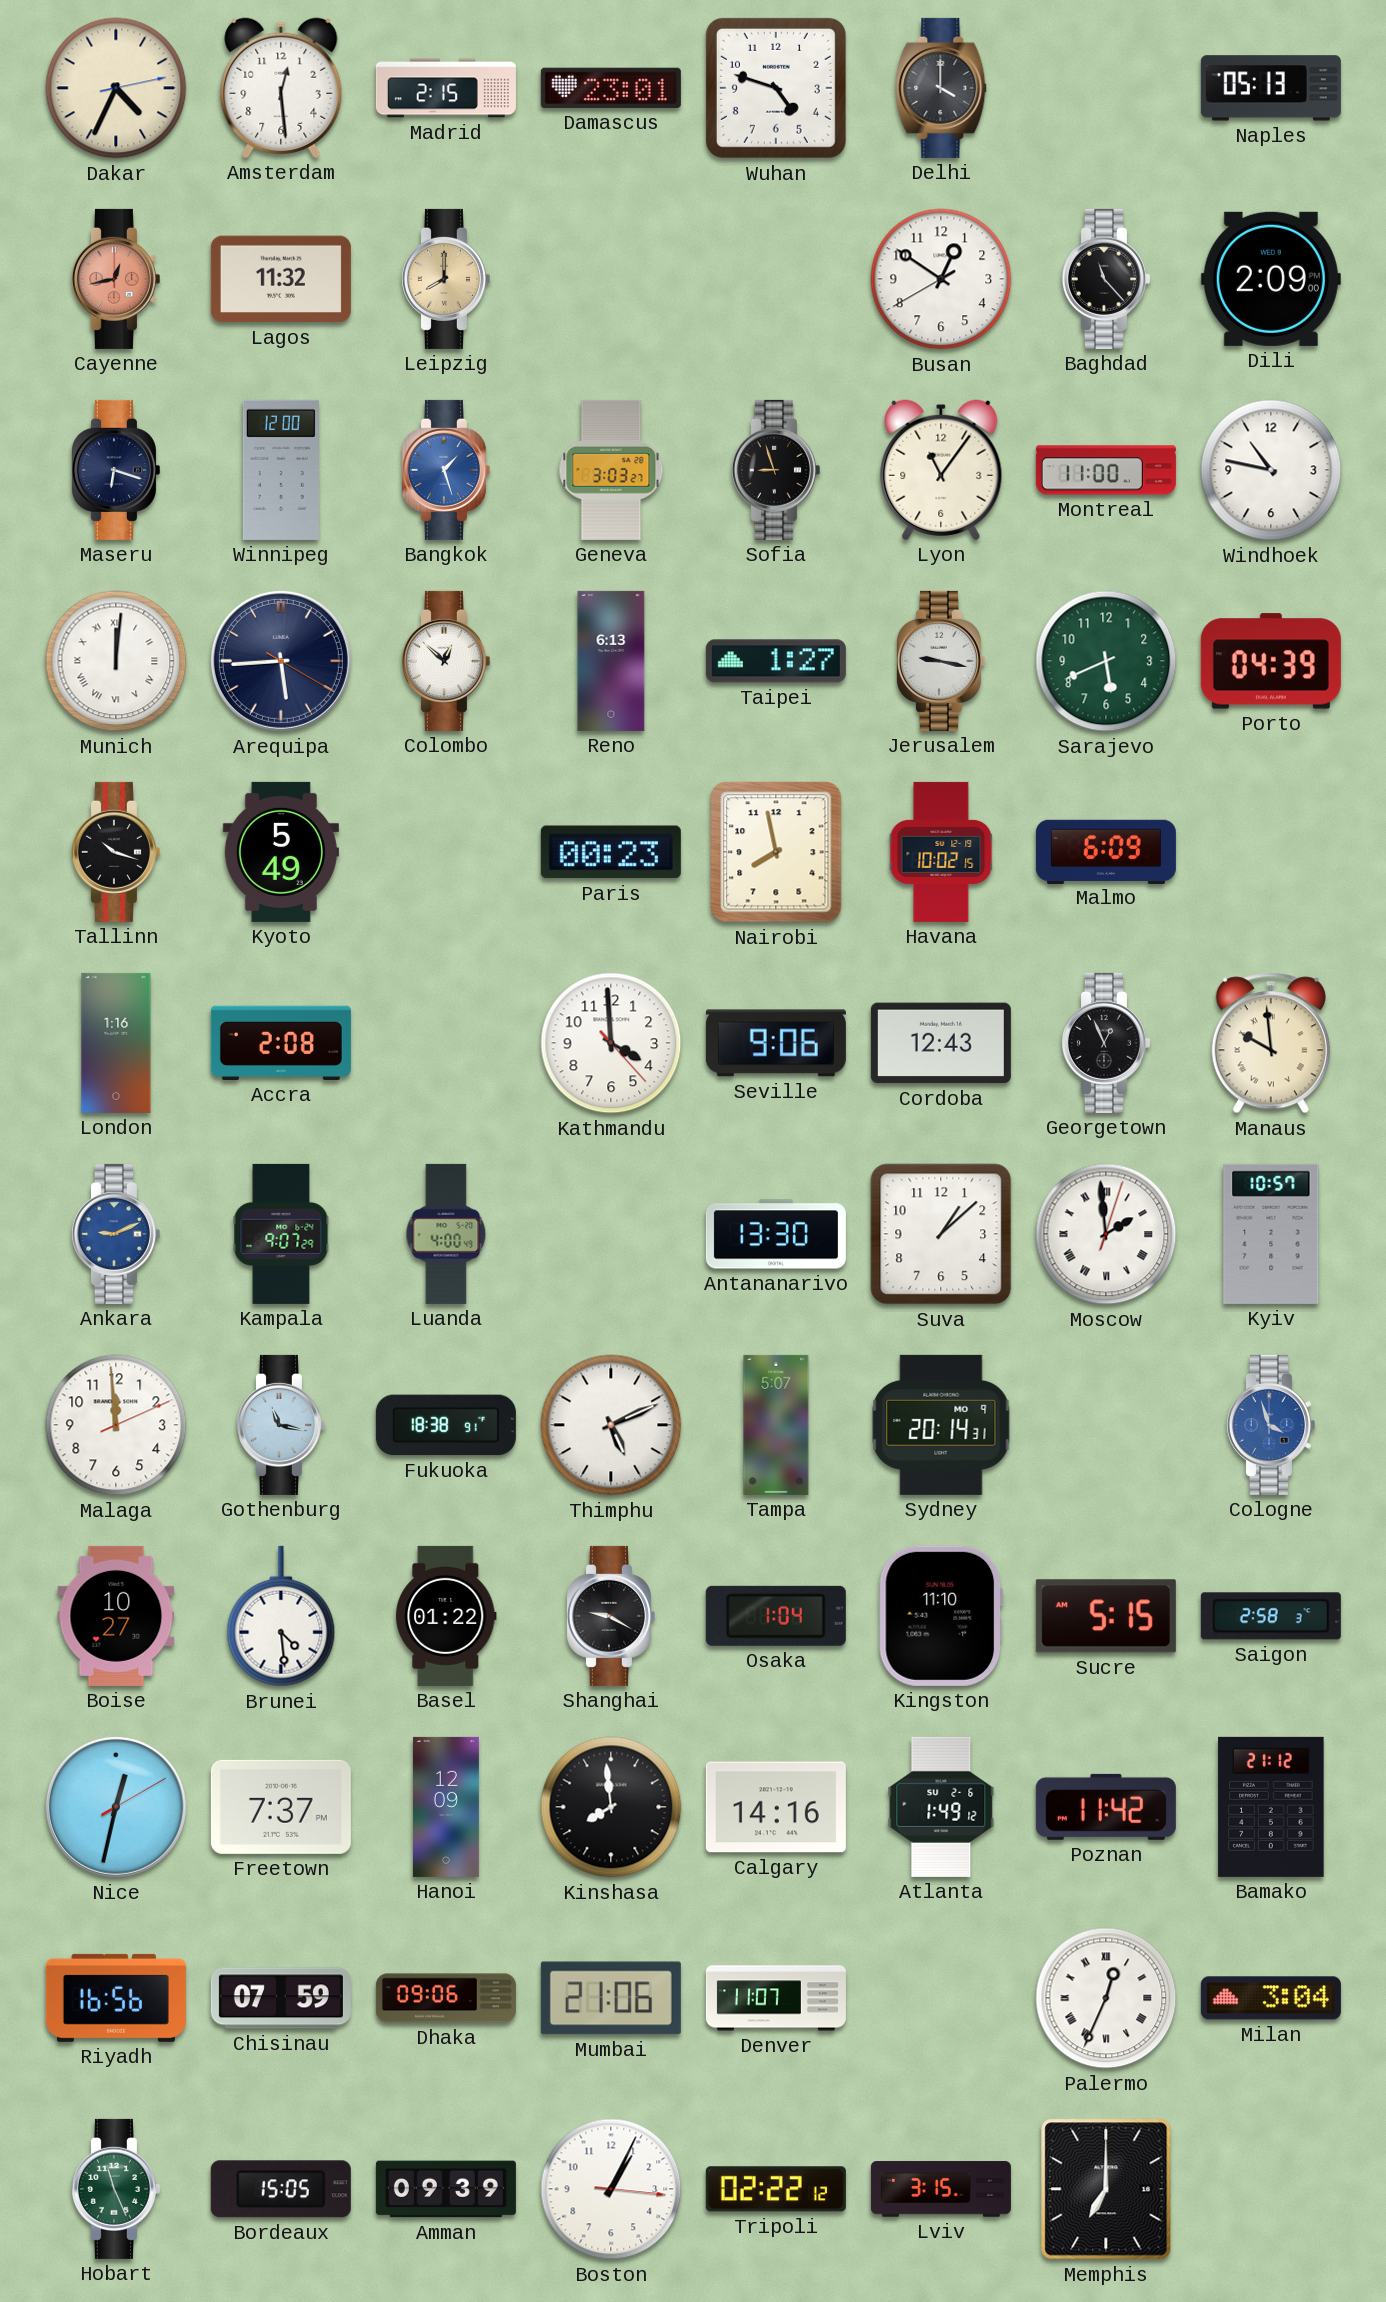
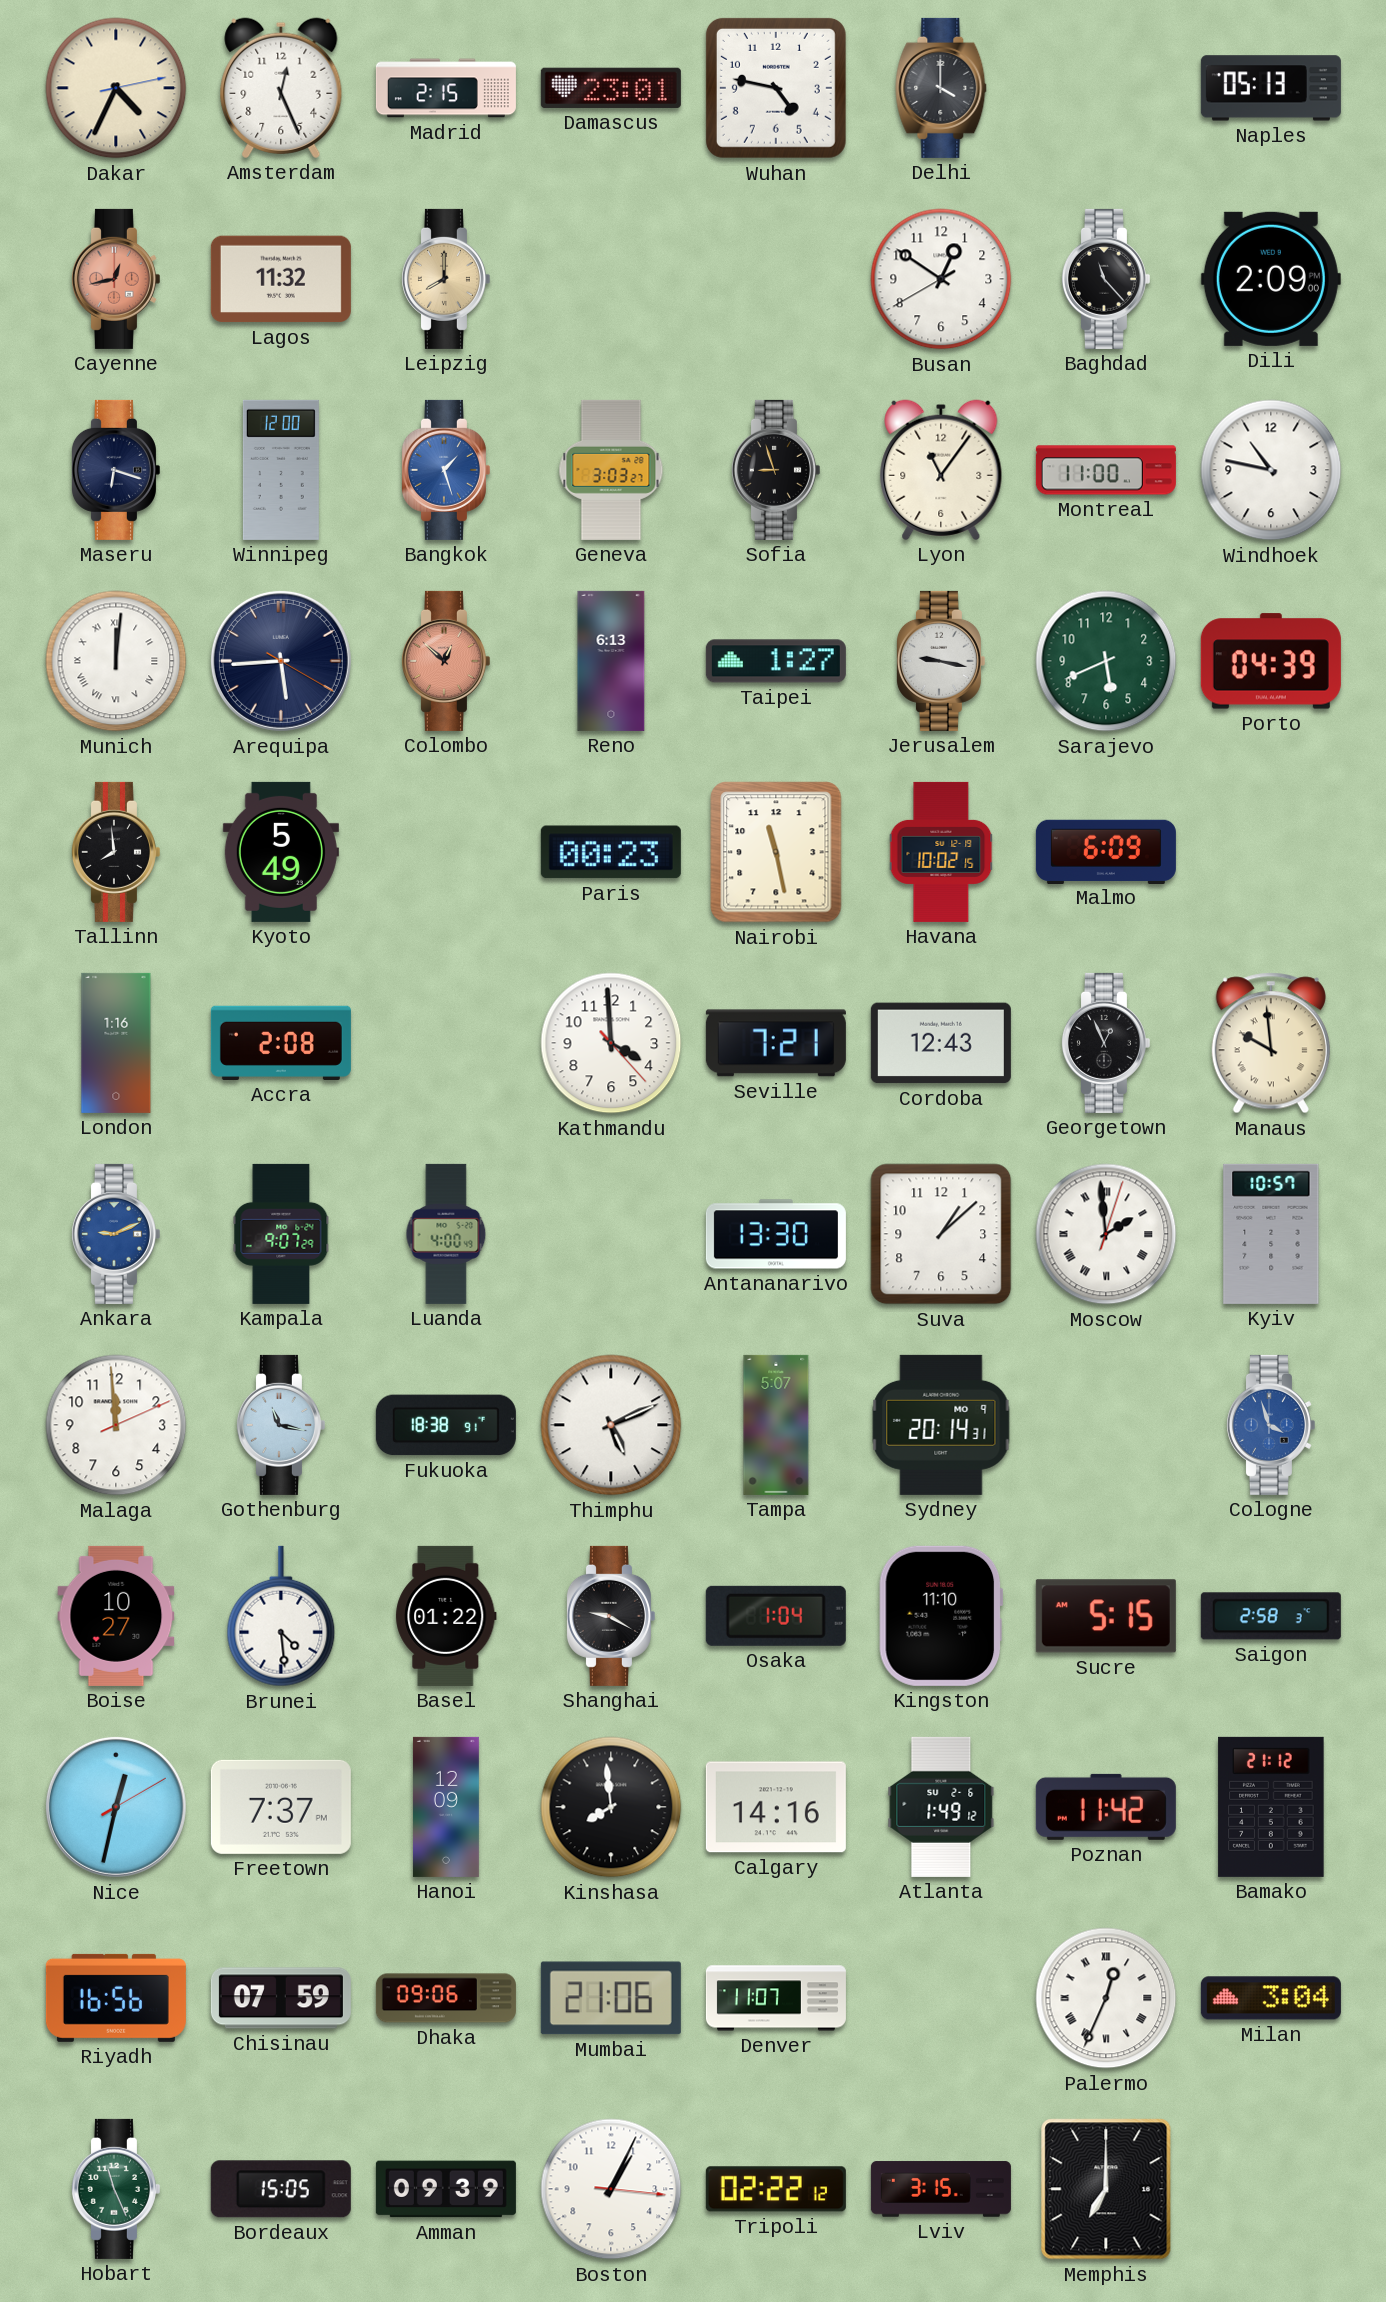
Amsterdam: 12:29 -> 12:26
Wuhan: 4:48 -> 4:47
Colombo dial: white -> salmon
Tallinn: 10:18 -> 7:59
Nairobi: 7:58 -> 11:28
Seville: 9:06 -> 7:21
